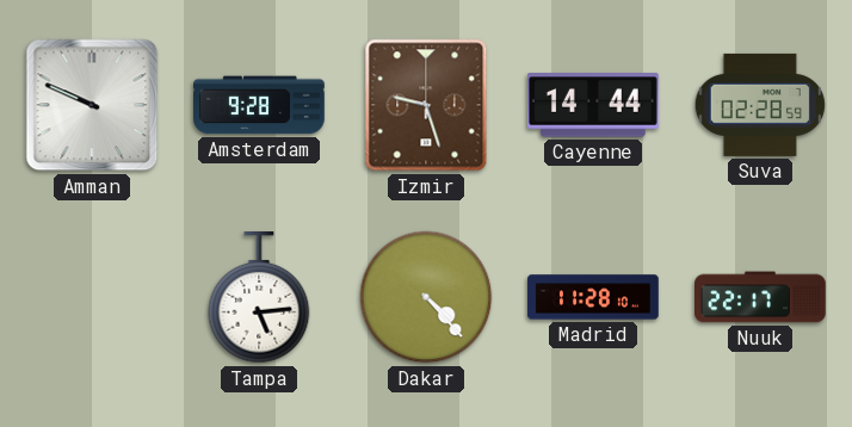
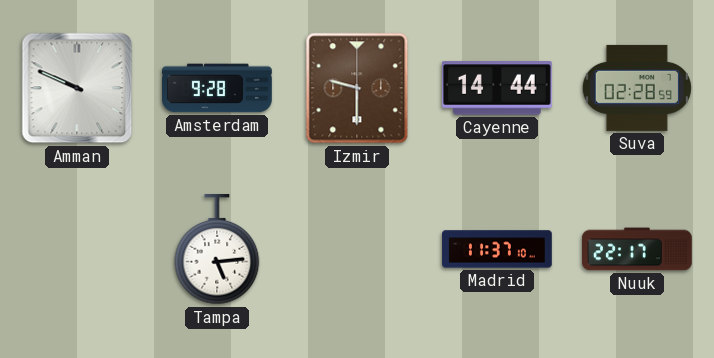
Izmir: 9:27 -> 9:30
Dakar: 4:23 -> none
Madrid: 11:28 -> 11:37
